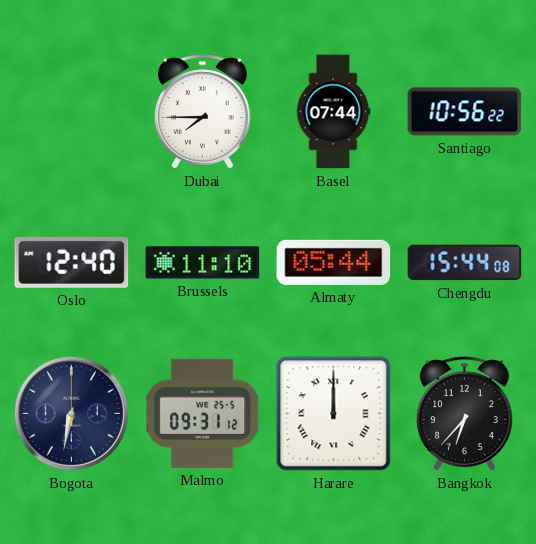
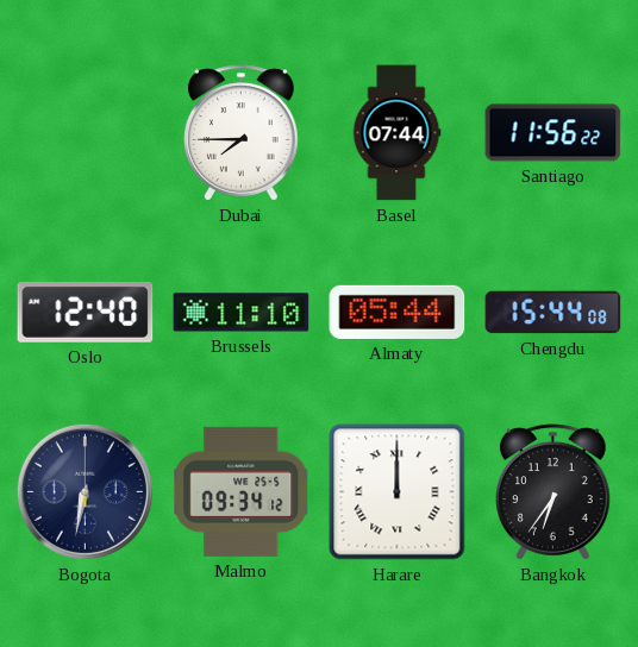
Santiago: 10:56 -> 11:56
Malmo: 09:31 -> 09:34
Bangkok: 6:37 -> 6:36
